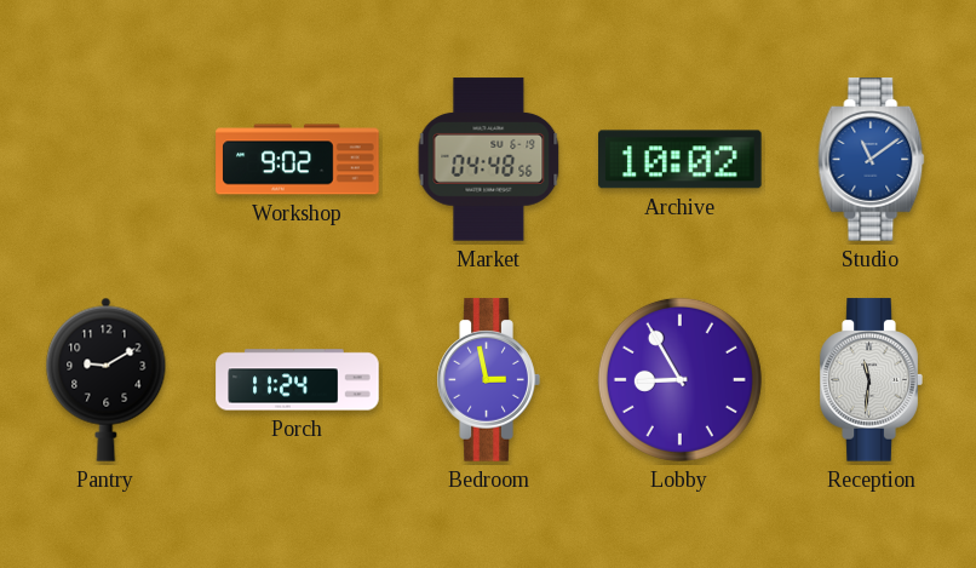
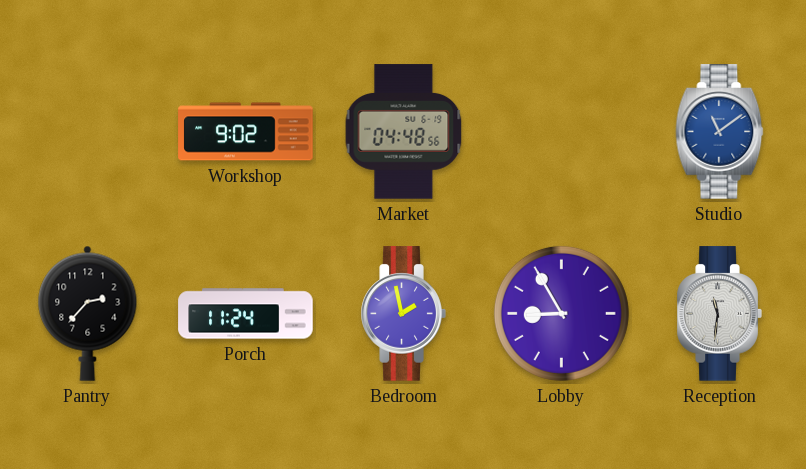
Archive: 10:02 -> none
Pantry: 9:10 -> 2:37
Bedroom: 2:58 -> 1:58
